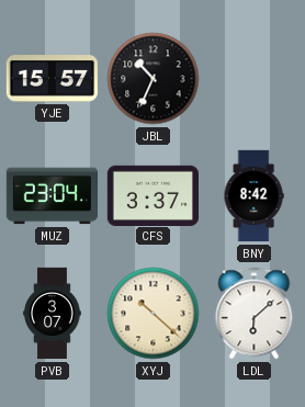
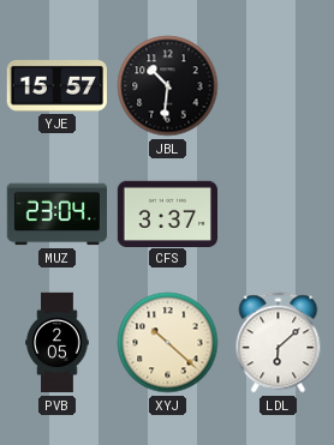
JBL: 10:34 -> 10:31
BNY: 8:42 -> none
PVB: 3:07 -> 2:05
